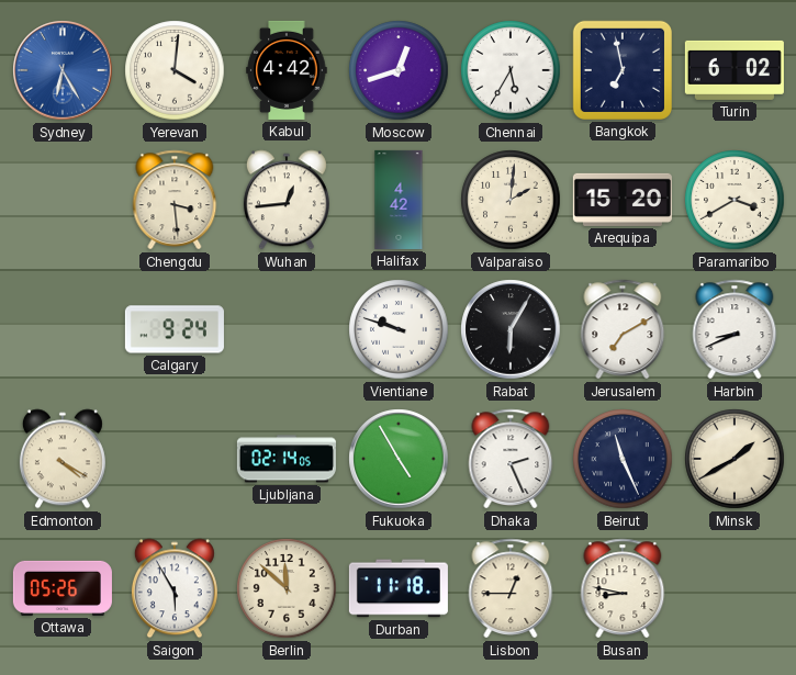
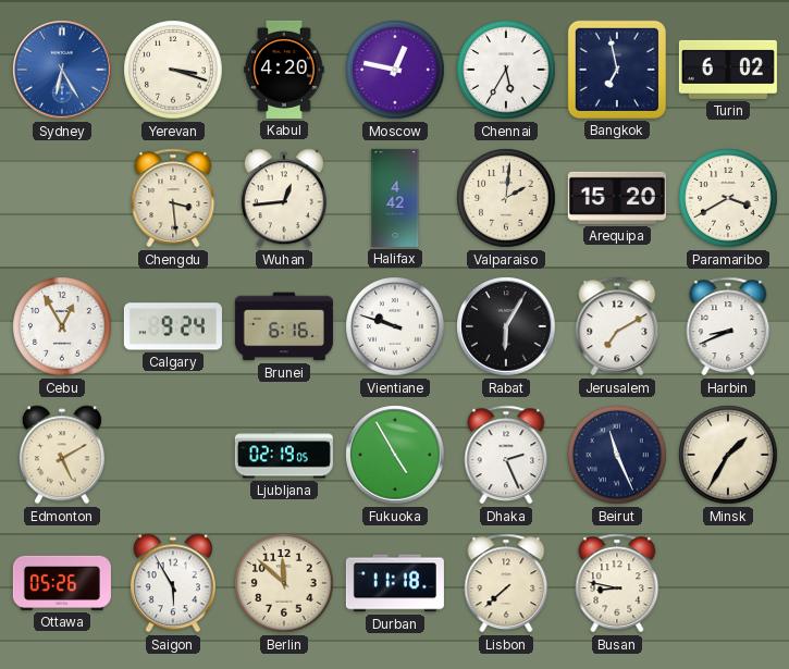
Yerevan: 4:01 -> 3:18
Kabul: 4:42 -> 4:20
Moscow: 12:42 -> 12:47
Cebu: none -> 12:55
Brunei: none -> 6:16
Edmonton: 4:20 -> 5:10
Ljubljana: 02:14 -> 02:19
Minsk: 1:40 -> 1:35
Lisbon: 12:45 -> 7:38
